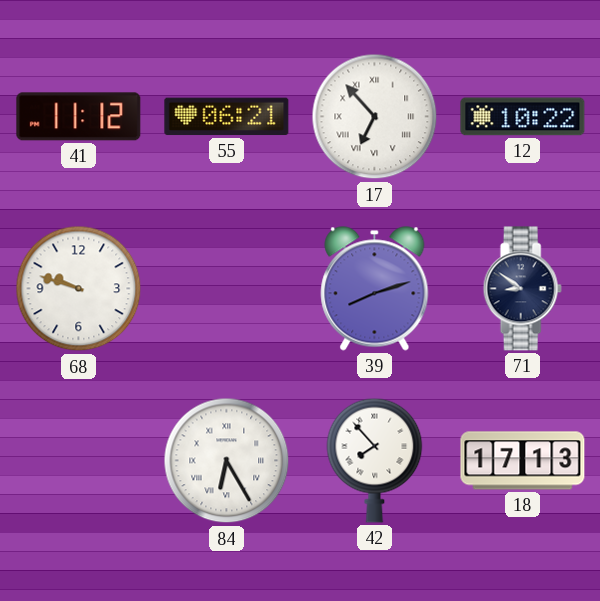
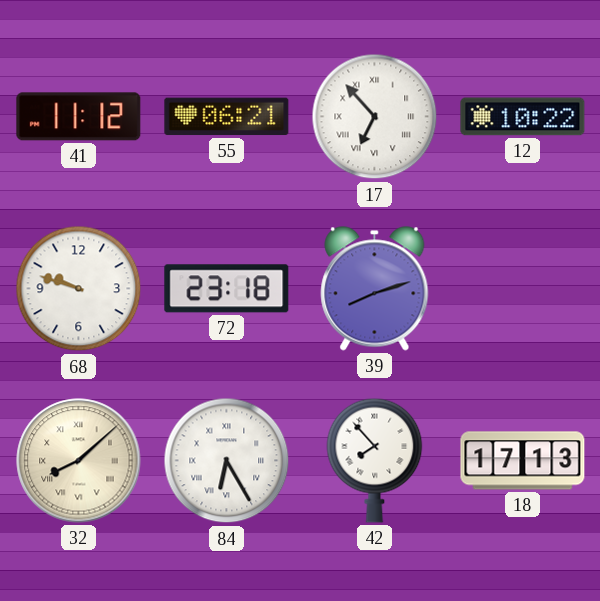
72: none -> 23:18
71: 8:51 -> none
32: none -> 8:08
